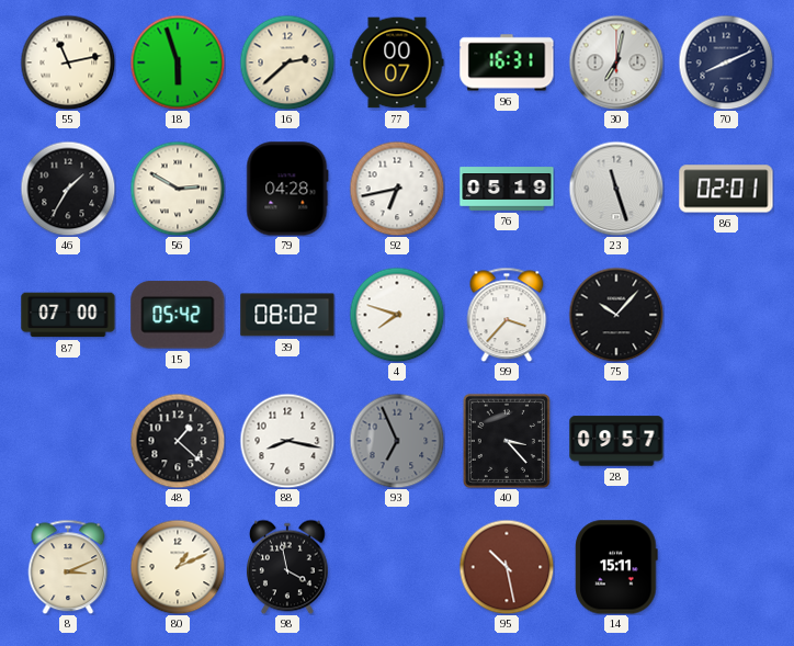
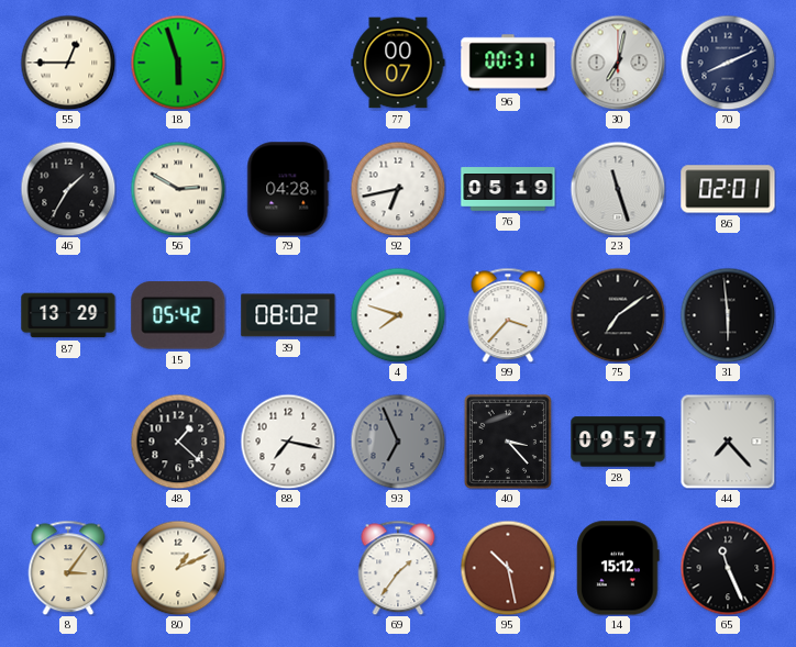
55: 11:13 -> 12:45
16: 2:38 -> none
96: 16:31 -> 00:31
87: 07:00 -> 13:29
75: 10:07 -> 7:09
31: none -> 5:59
88: 8:17 -> 7:17
44: none -> 7:23
8: 3:11 -> 3:06
98: 3:58 -> none
69: none -> 1:36
14: 15:11 -> 15:12
65: none -> 11:26
